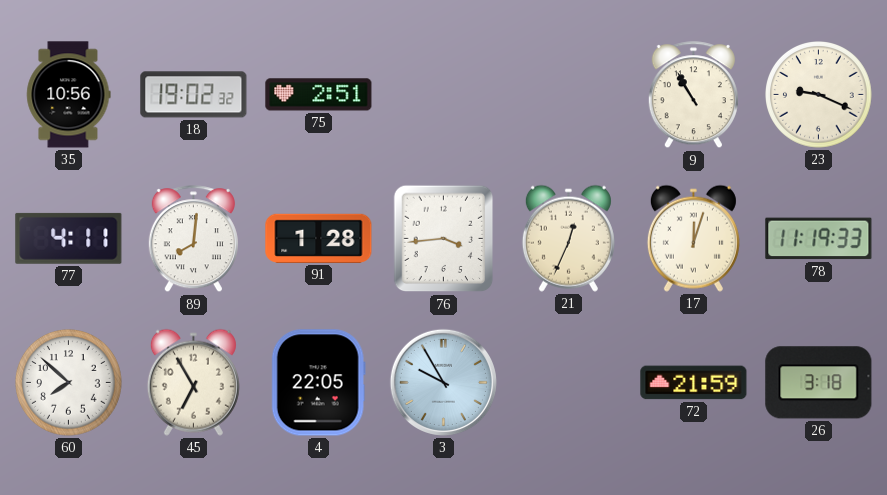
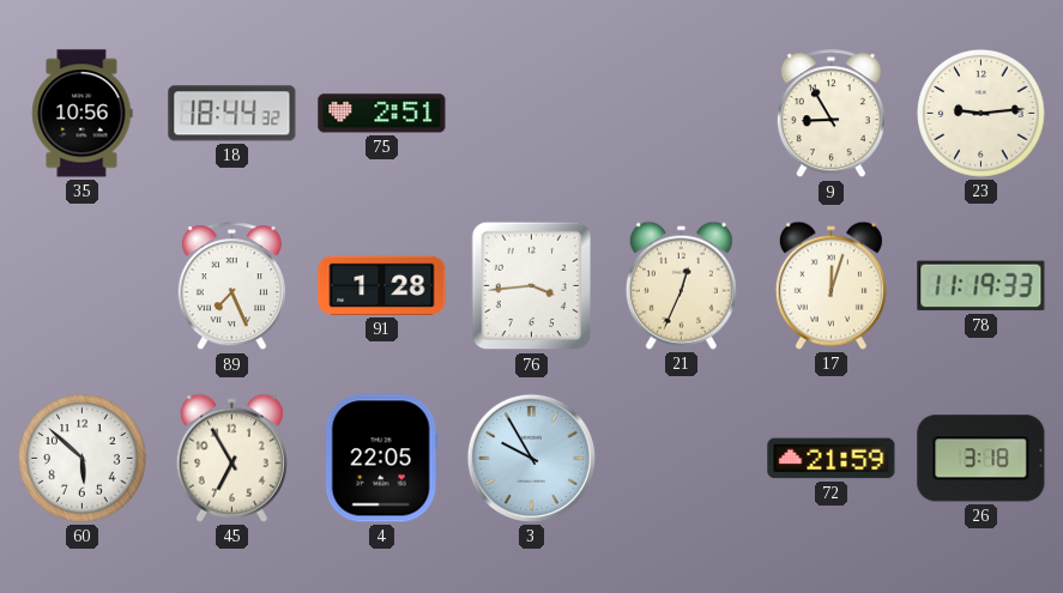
18: 19:02 -> 18:44
9: 10:55 -> 8:55
23: 9:19 -> 9:14
77: 4:11 -> none
89: 8:01 -> 7:26
60: 7:52 -> 5:52
